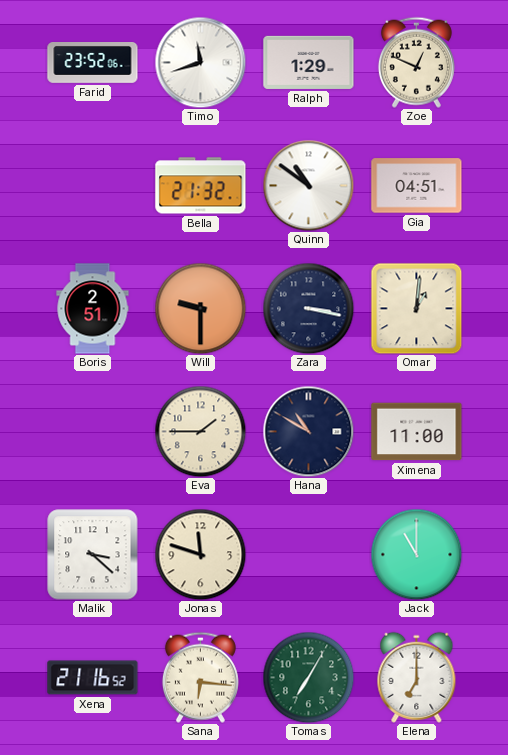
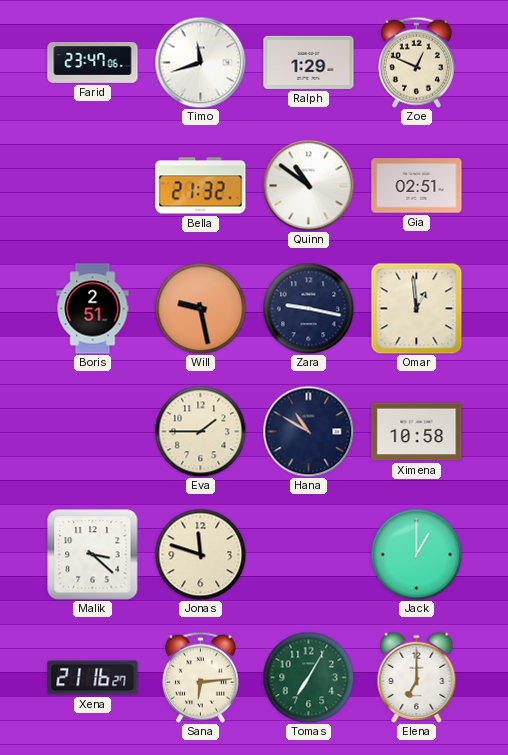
Farid: 23:52 -> 23:47
Gia: 04:51 -> 02:51
Will: 9:30 -> 9:28
Zara: 3:17 -> 9:17
Omar: 1:01 -> 12:59
Ximena: 11:00 -> 10:58
Jack: 11:00 -> 1:00
Xena: 21:16:52 -> 21:16:27
Sana: 6:16 -> 6:14
